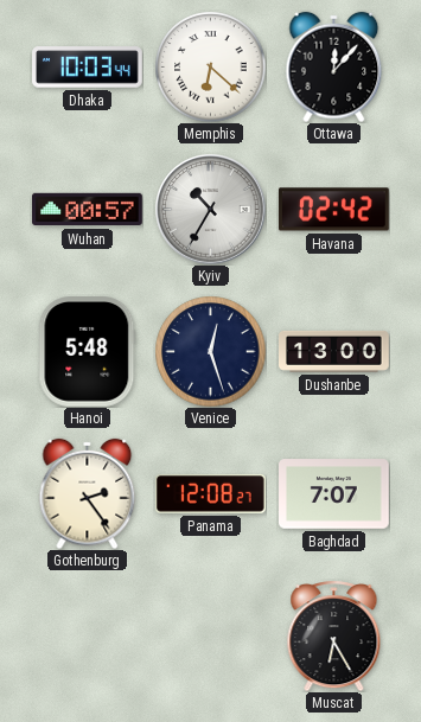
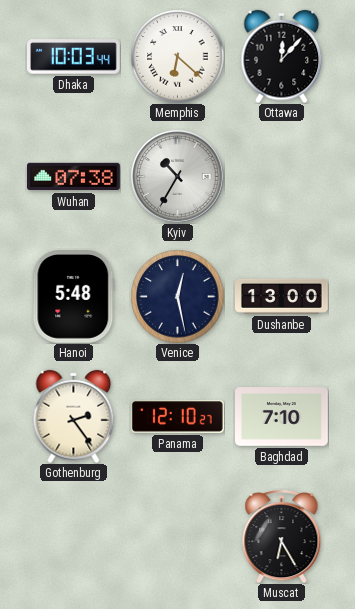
Wuhan: 00:57 -> 07:38
Havana: 02:42 -> none
Venice: 12:27 -> 12:28
Panama: 12:08 -> 12:10
Baghdad: 7:07 -> 7:10
